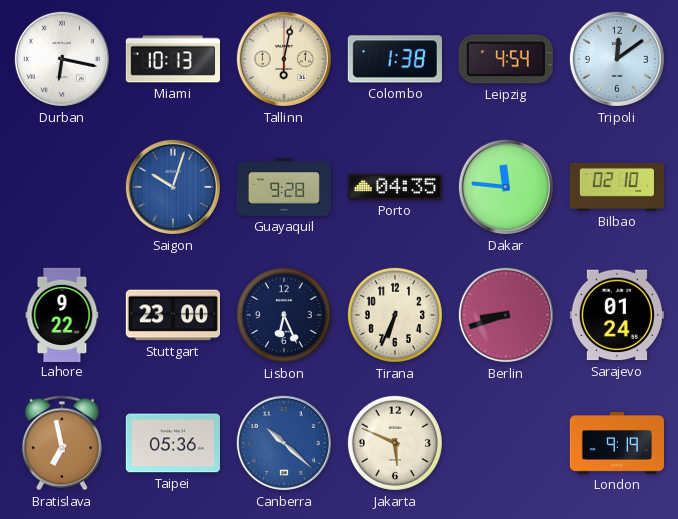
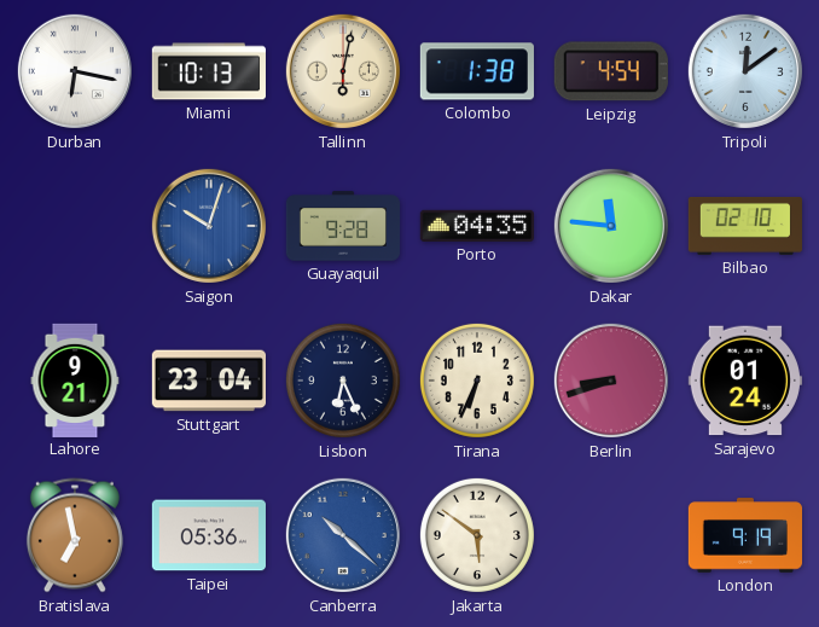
Lahore: 9:22 -> 9:21
Stuttgart: 23:00 -> 23:04
Jakarta: 5:49 -> 5:51
